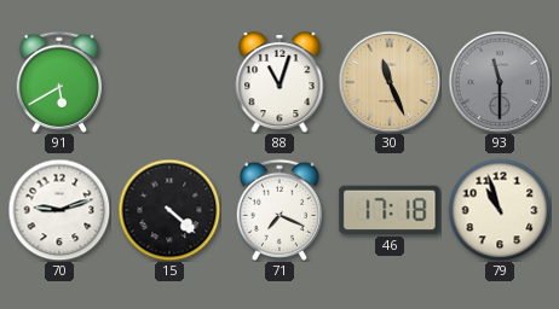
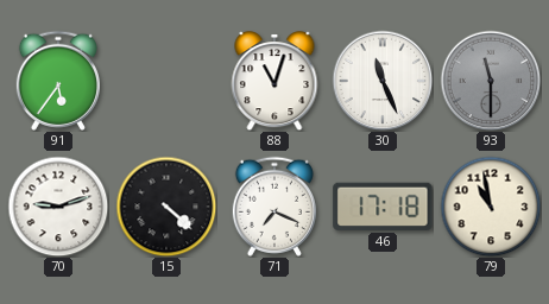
91: 5:40 -> 5:36
30 dial: champagne -> white
79: 10:57 -> 10:58
